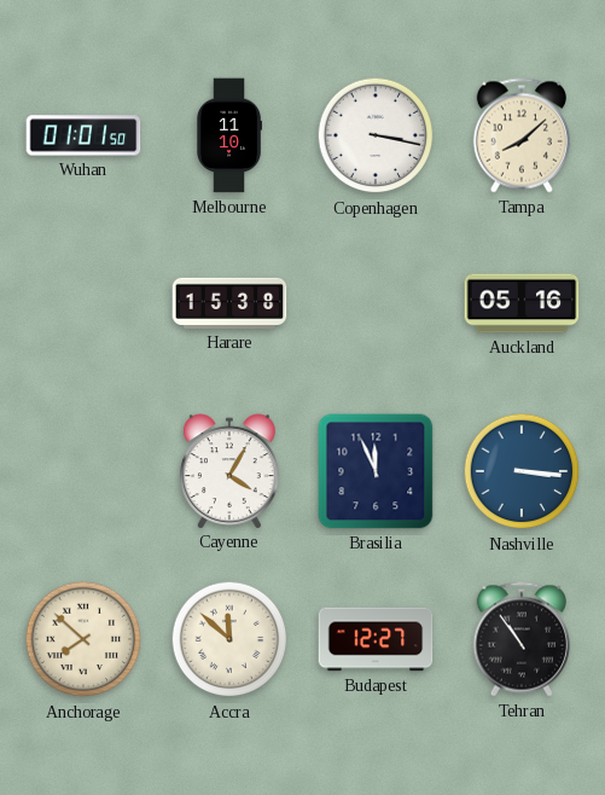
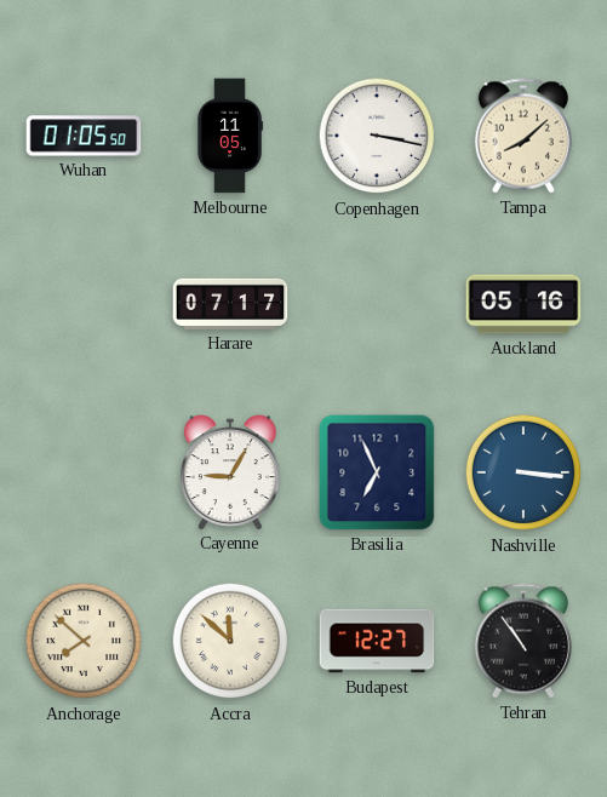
Wuhan: 01:01 -> 01:05
Melbourne: 11:10 -> 11:05
Harare: 15:38 -> 07:17
Cayenne: 4:05 -> 9:05
Brasilia: 11:56 -> 6:56
